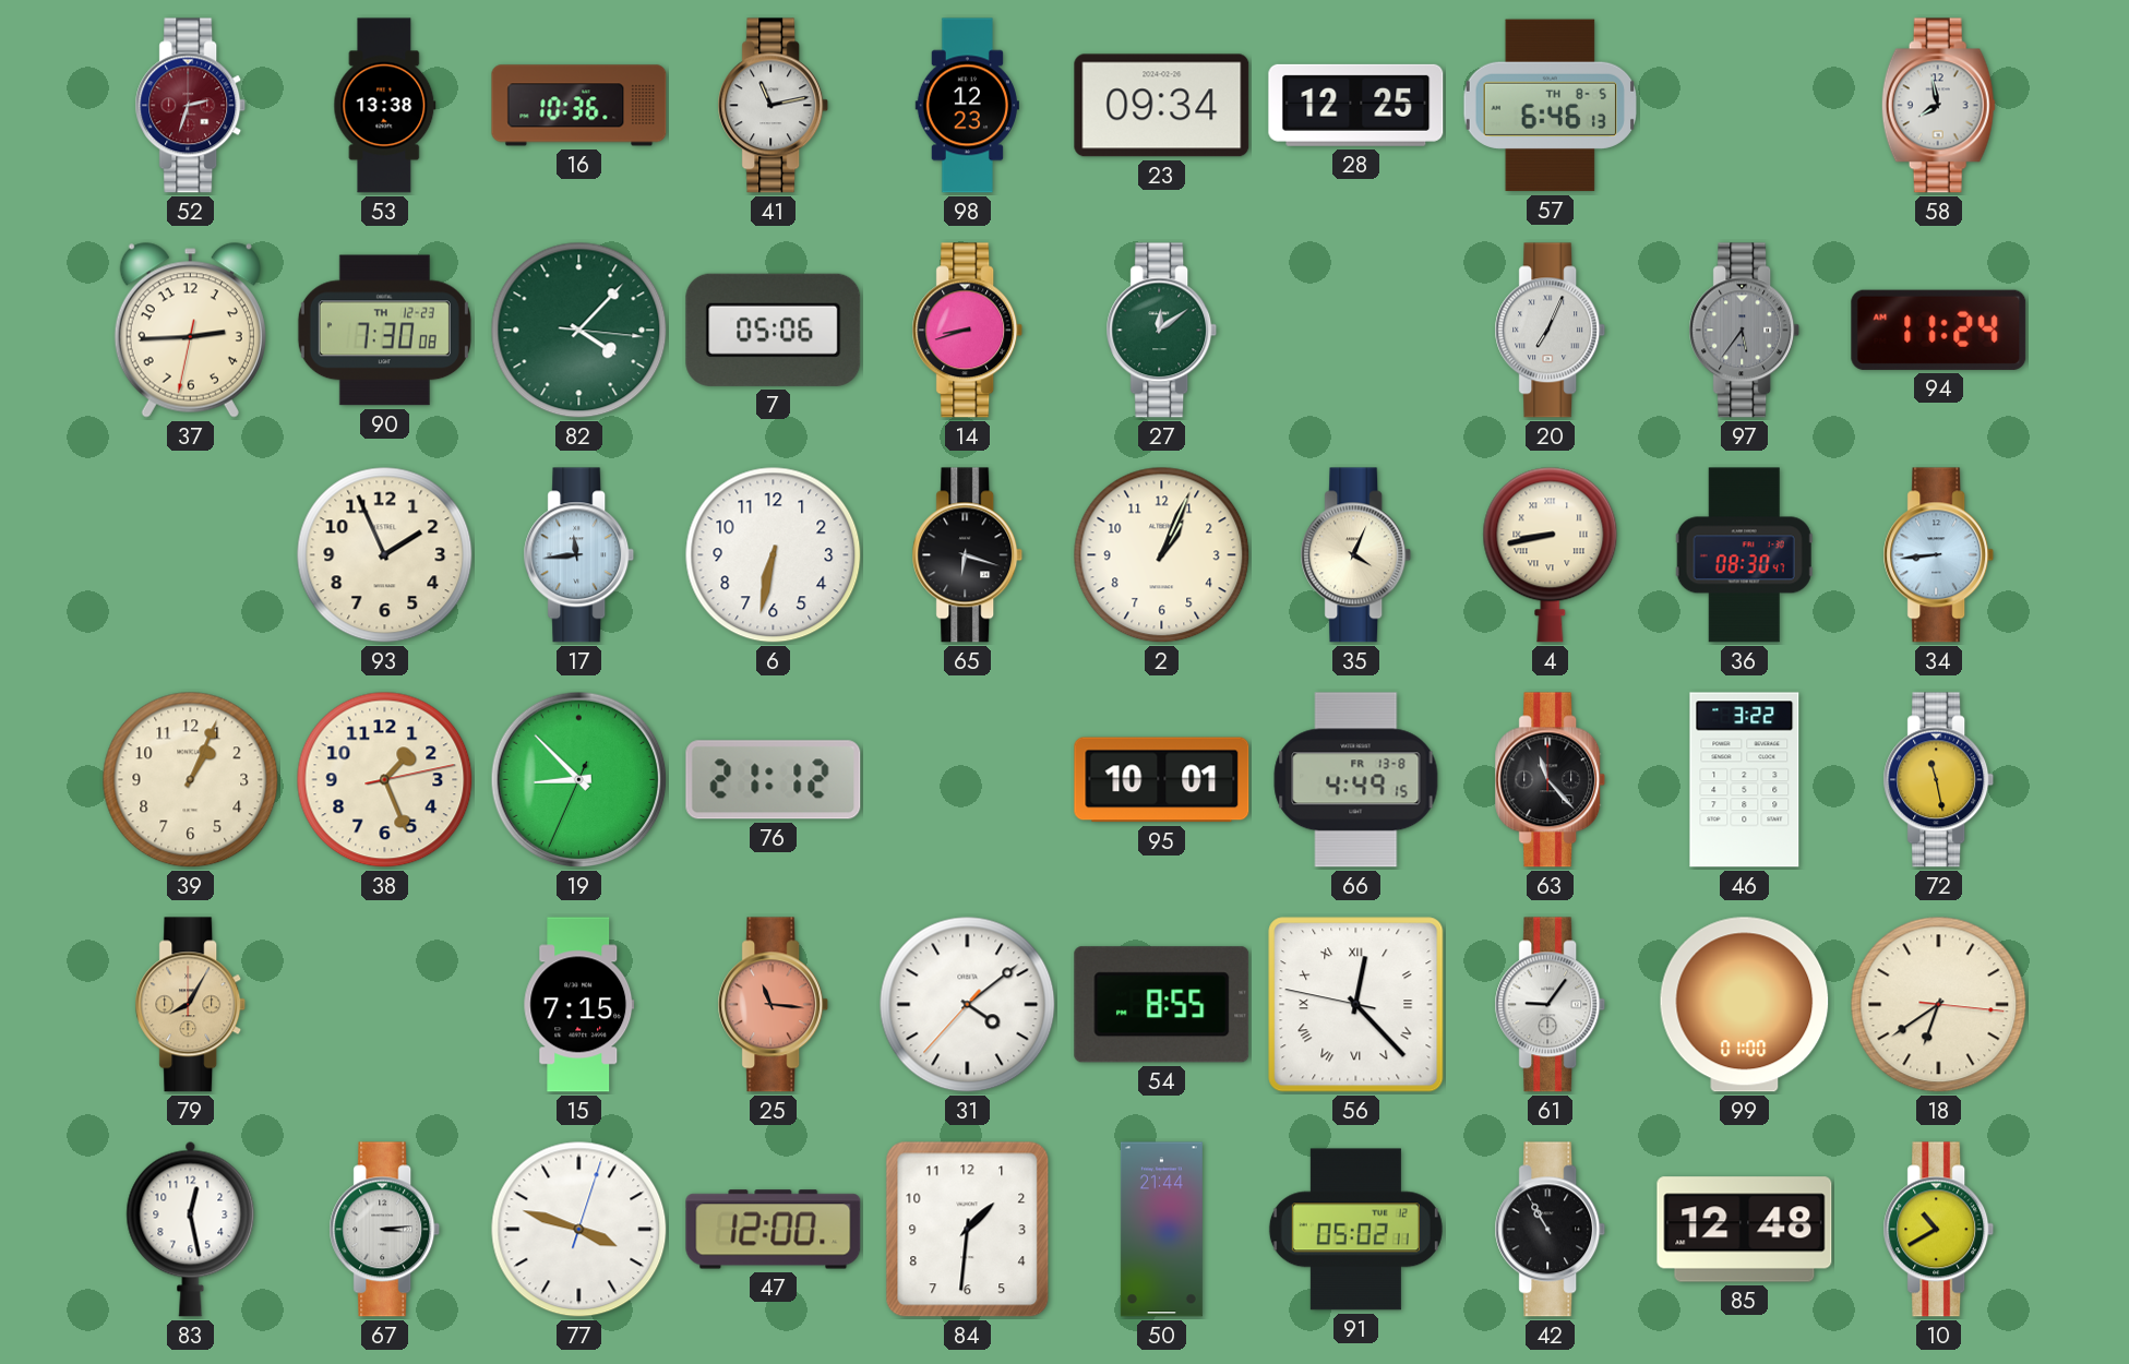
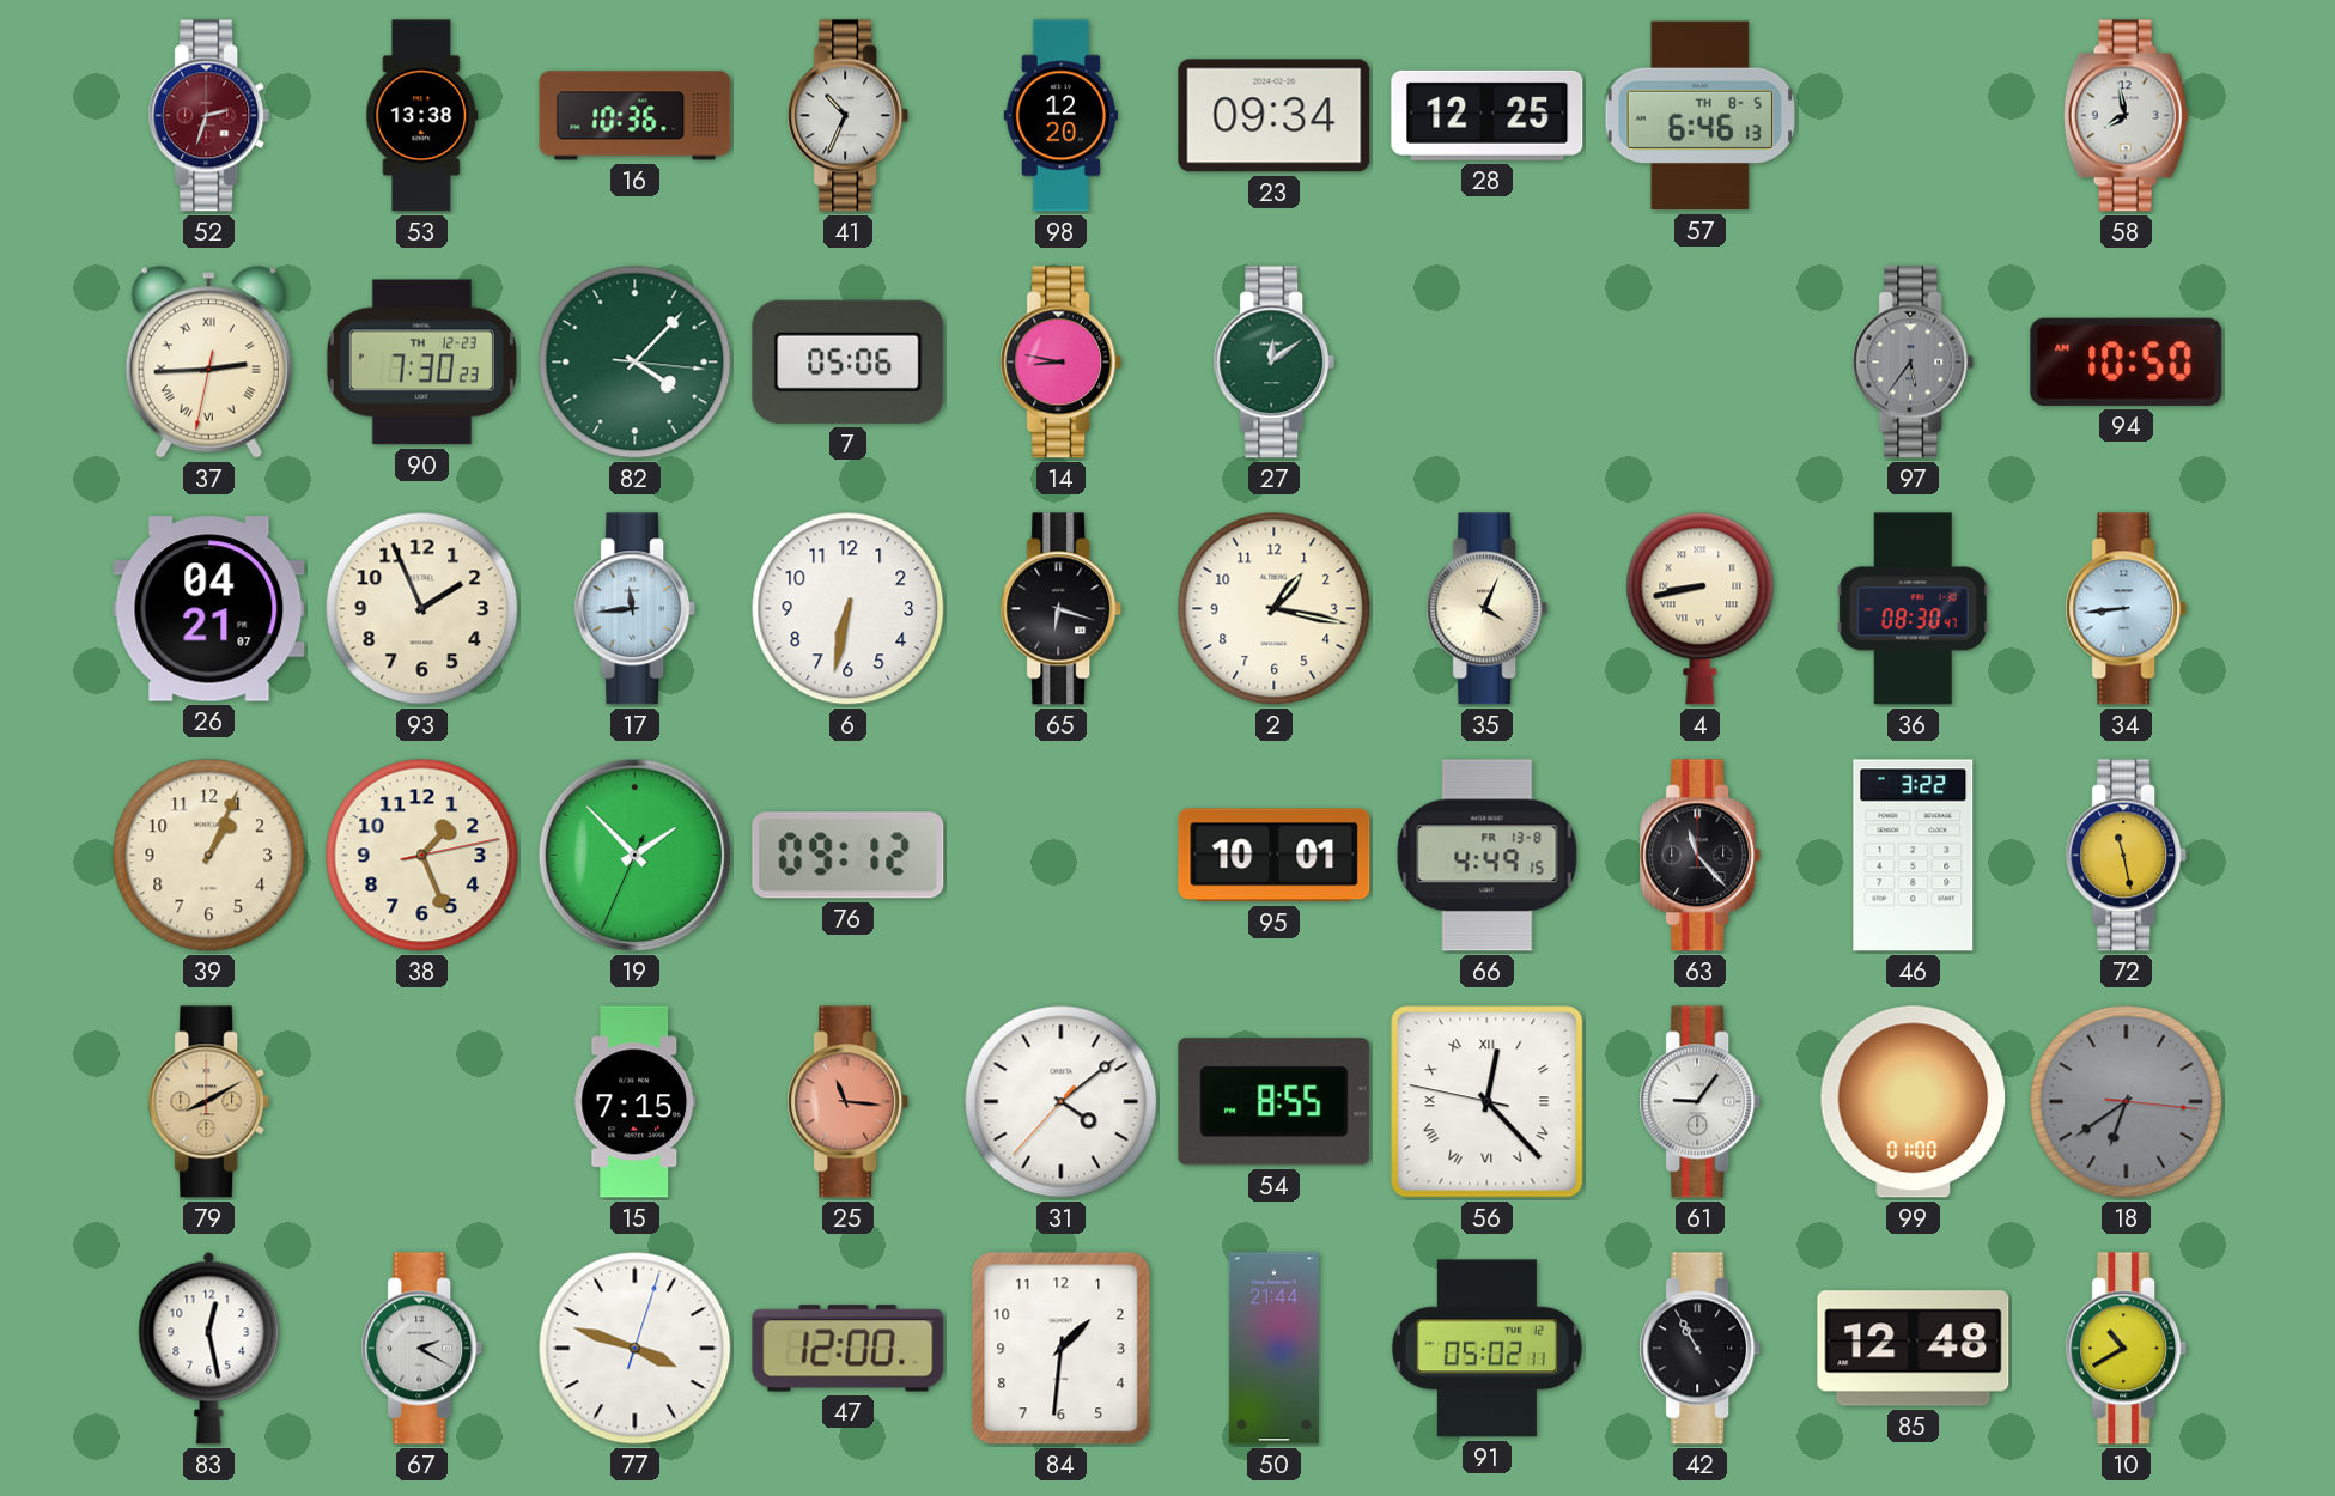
41: 11:13 -> 10:34
98: 12:23 -> 12:20
37 numerals: Arabic -> Roman
90: 7:30:08 -> 7:30:23
14: 8:42 -> 8:47
20: 7:04 -> none
94: 11:24 -> 10:50
26: none -> 04:21
2: 1:04 -> 1:17
19: 8:52 -> 1:52
76: 21:12 -> 09:12
79: 8:05 -> 8:10
18 dial: cream -> grey
67: 3:14 -> 2:20
